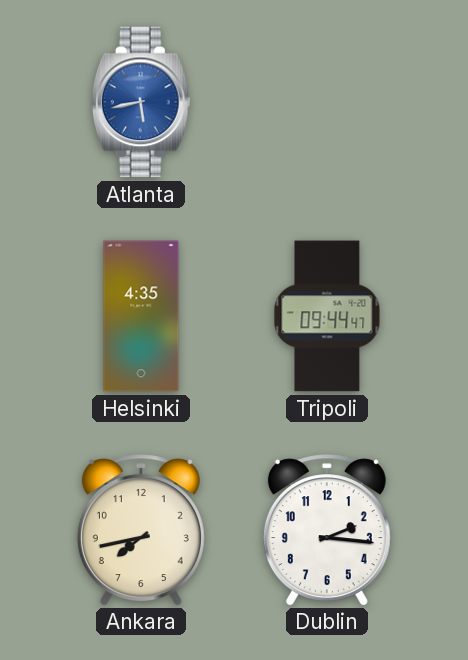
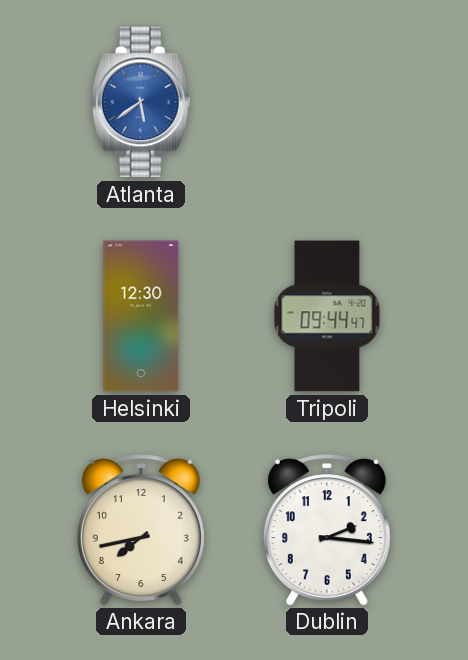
Atlanta: 5:43 -> 5:39
Helsinki: 4:35 -> 12:30
